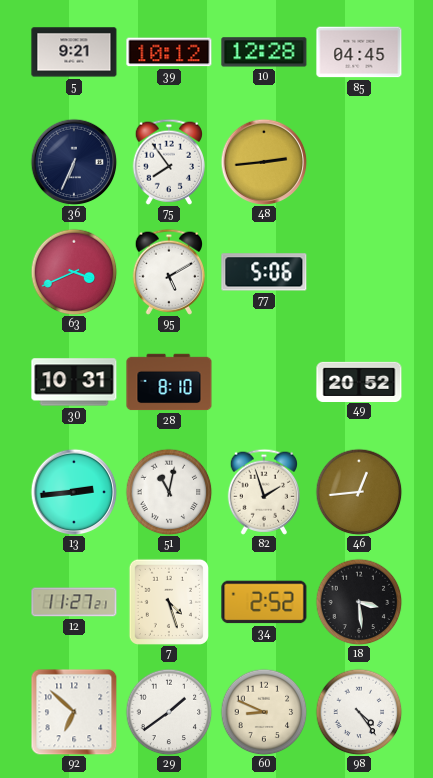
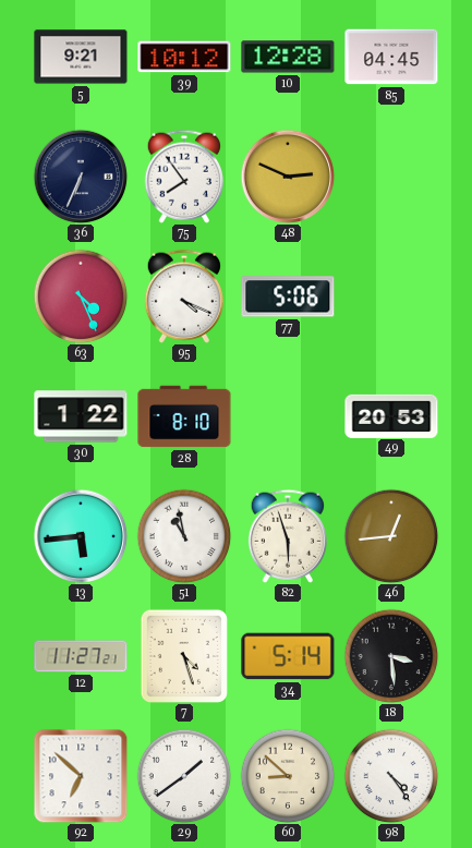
48: 2:44 -> 2:49
63: 3:41 -> 4:26
95: 5:10 -> 4:19
30: 10:31 -> 1:22
49: 20:52 -> 20:53
13: 2:44 -> 5:44
51: 11:02 -> 10:58
82: 1:57 -> 5:57
34: 2:52 -> 5:14
60: 8:49 -> 8:52
